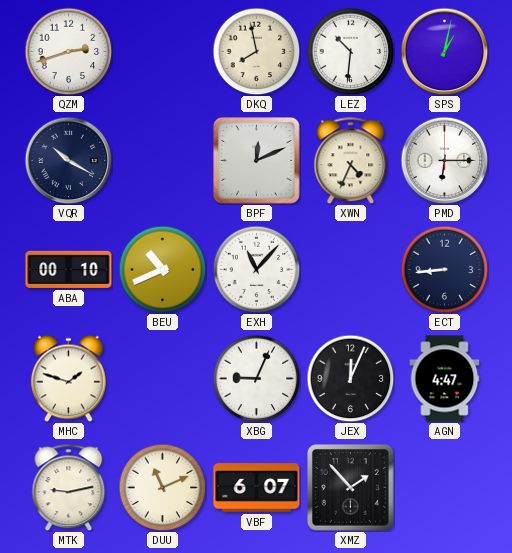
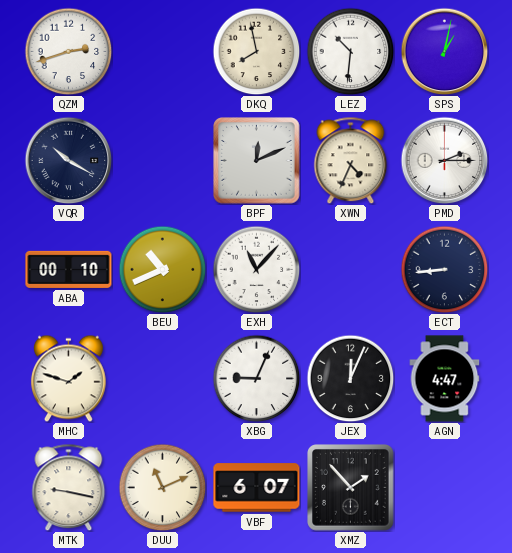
PMD: 6:15 -> 2:15
MTK: 9:13 -> 9:17
